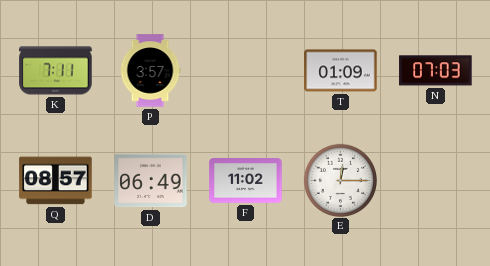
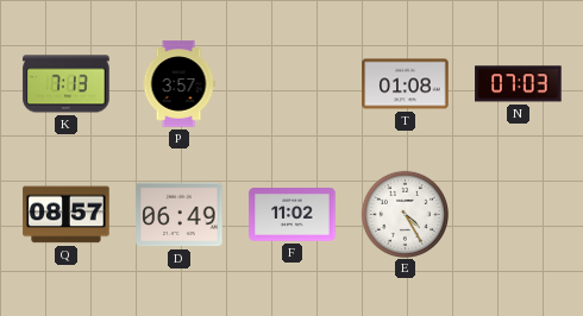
K: 7:11 -> 7:13
T: 01:09 -> 01:08
E: 12:15 -> 4:25
